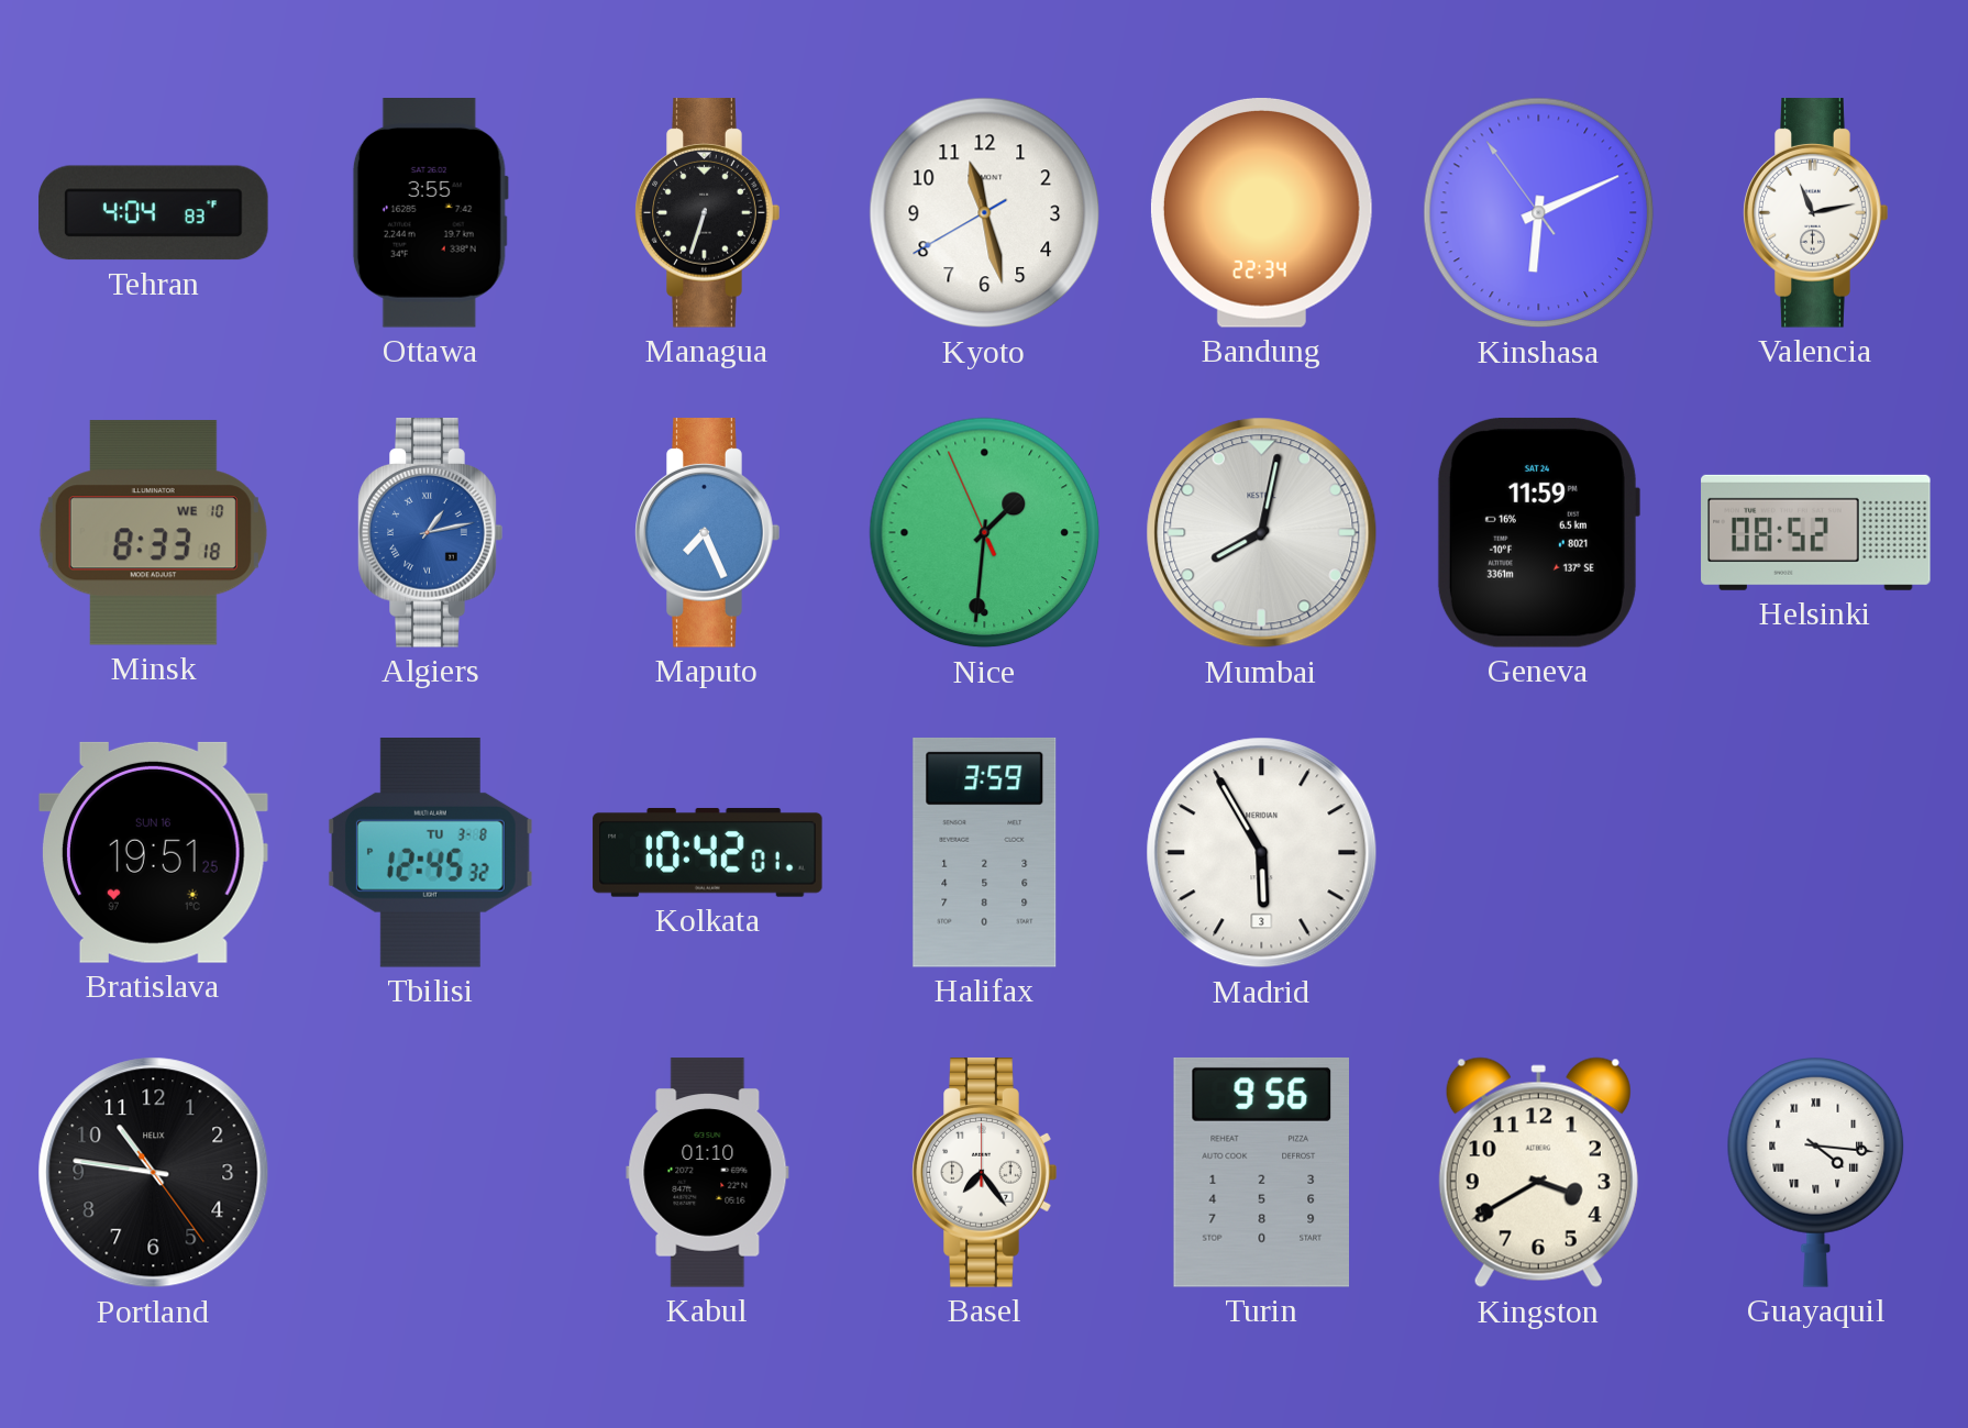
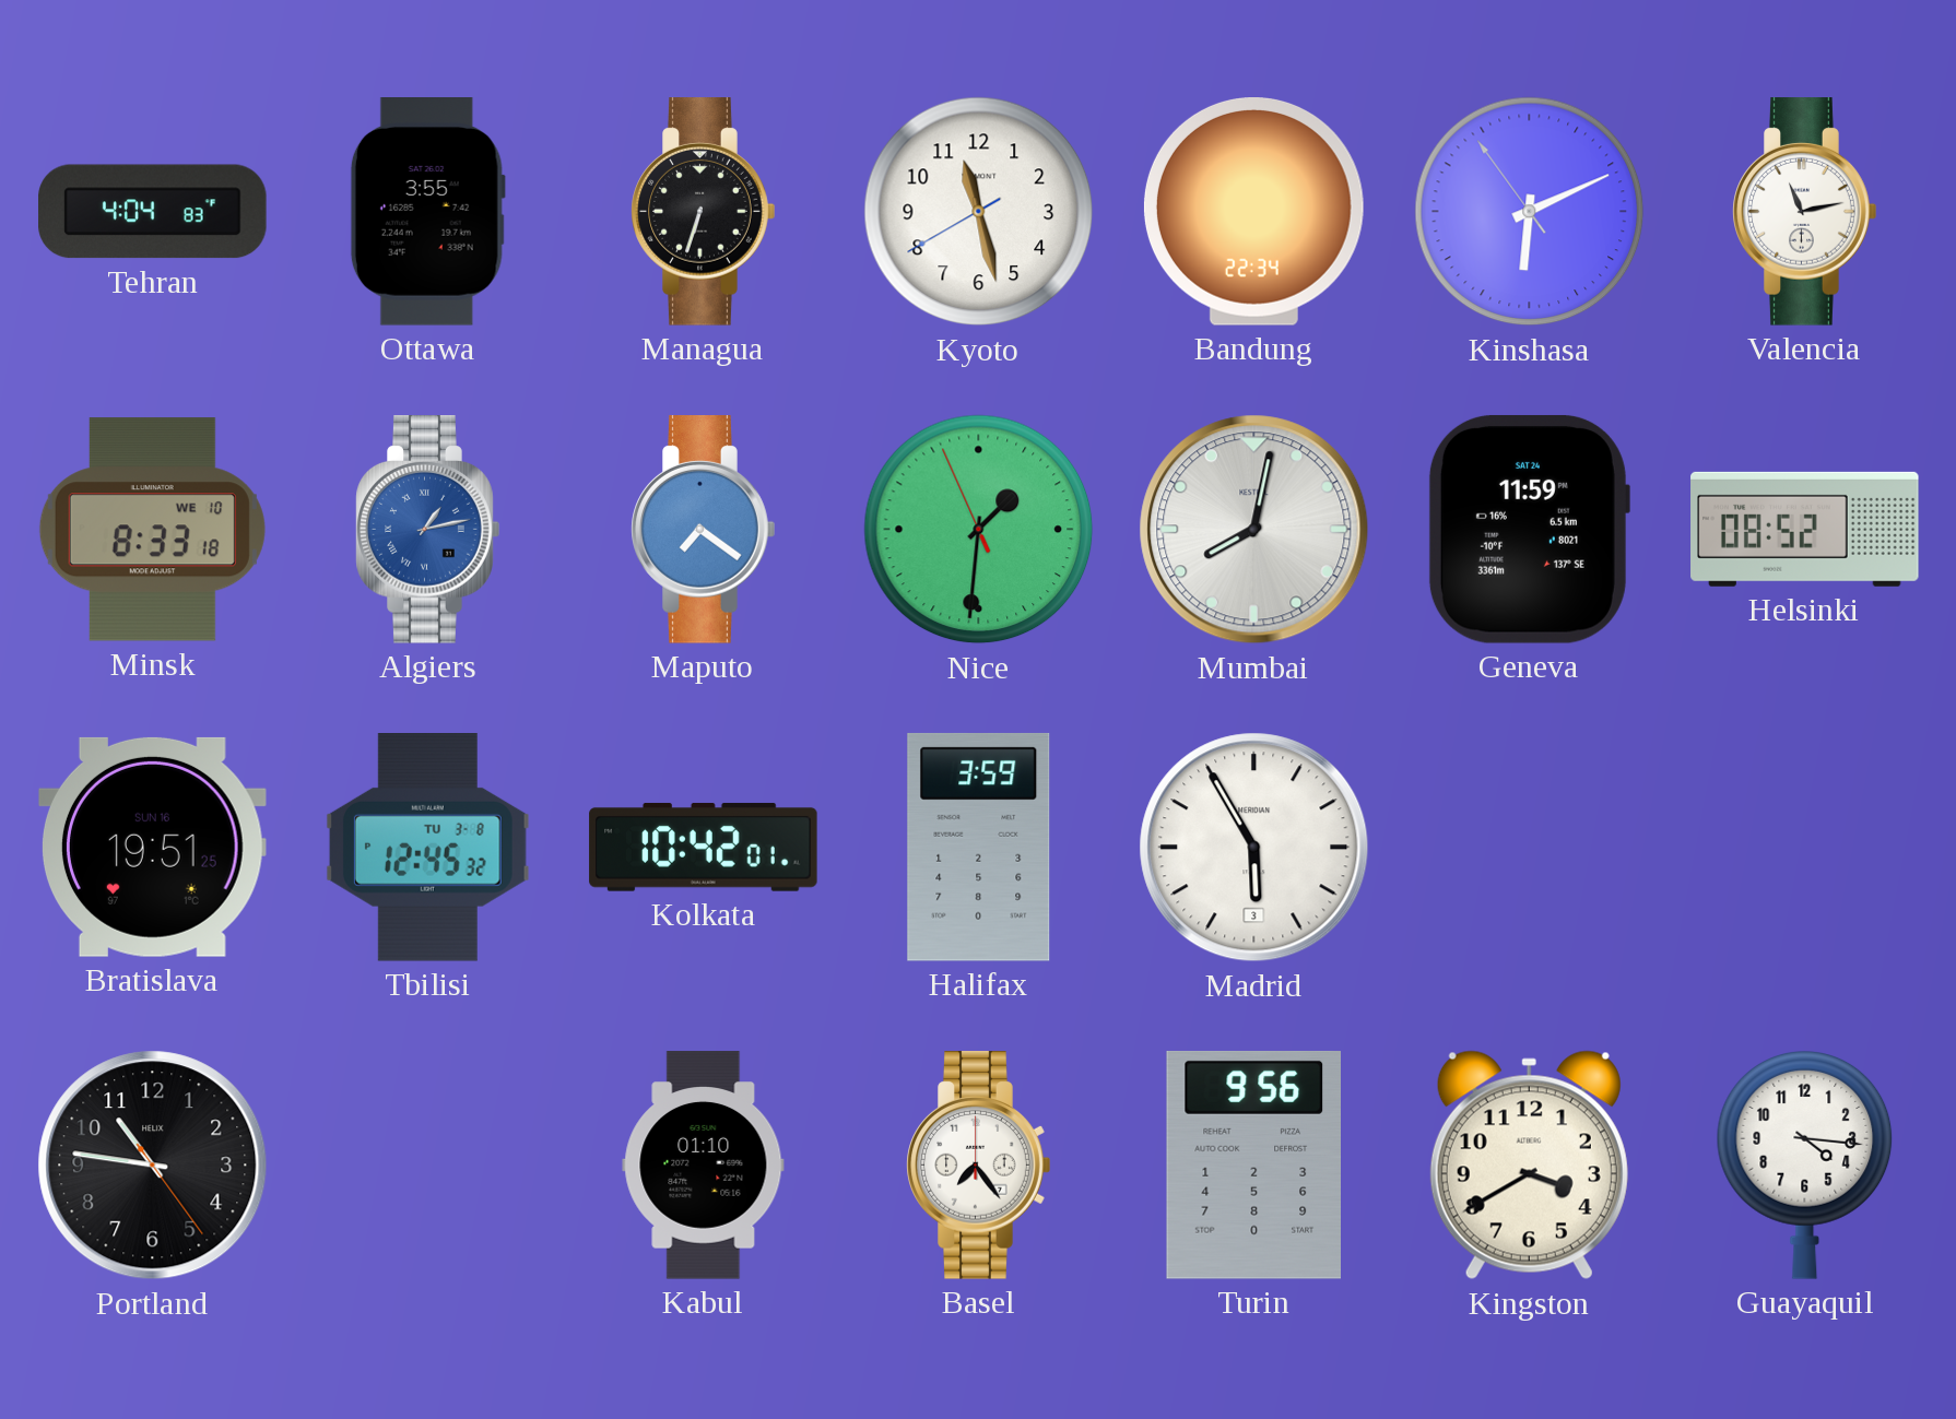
Maputo: 7:26 -> 7:21
Guayaquil numerals: Roman -> Arabic
